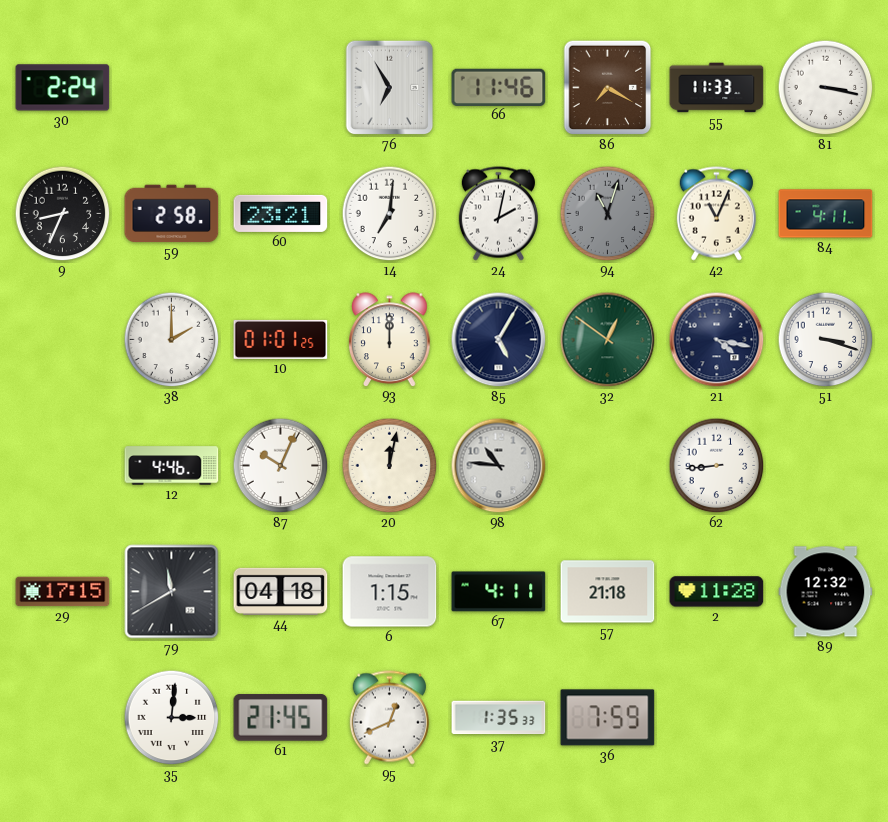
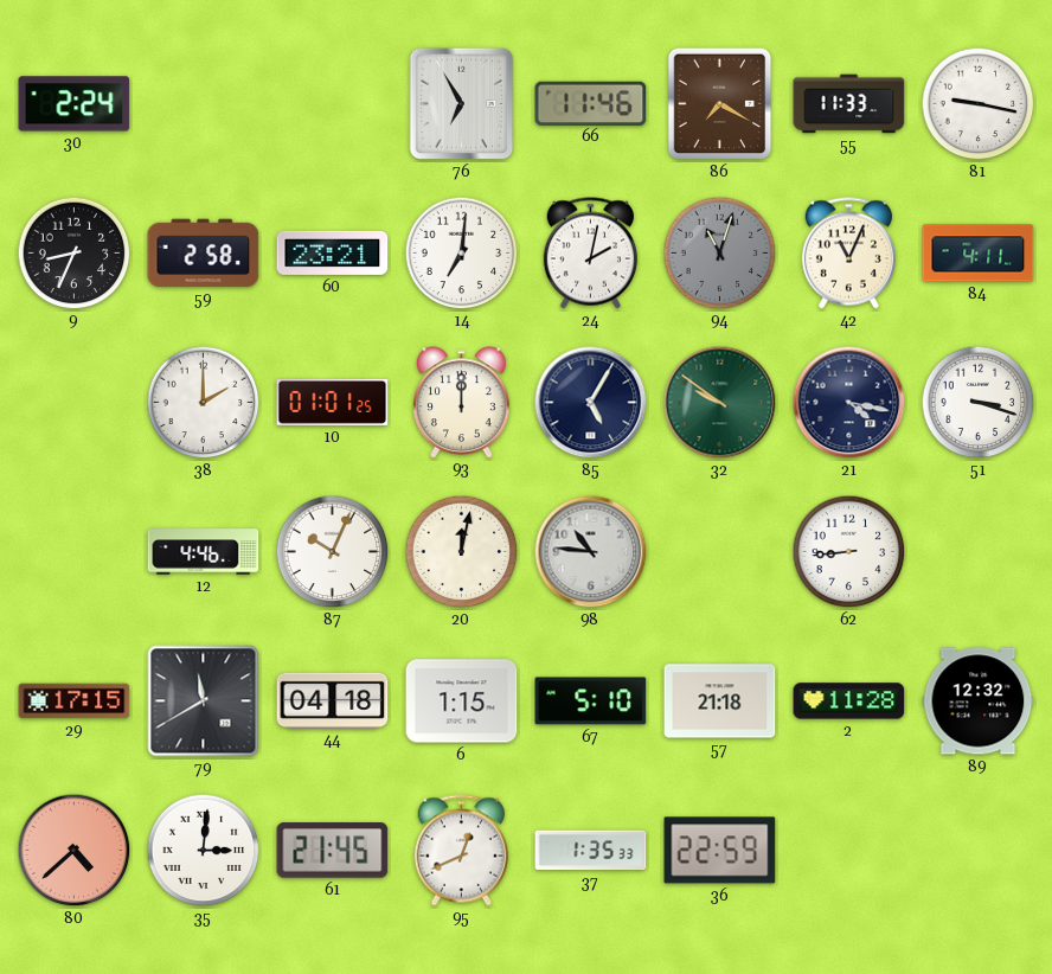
81: 3:17 -> 9:17
32: 12:51 -> 9:51
67: 4:11 -> 5:10
80: none -> 4:38
36: 7:59 -> 22:59
